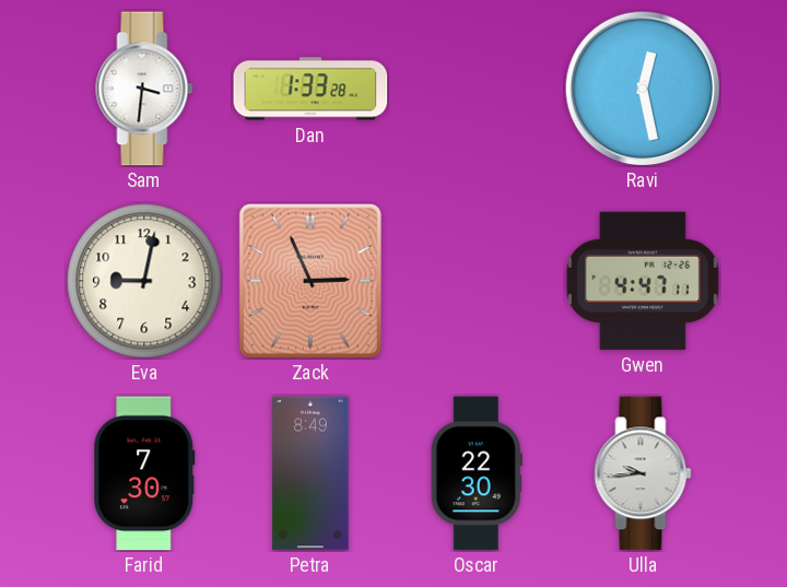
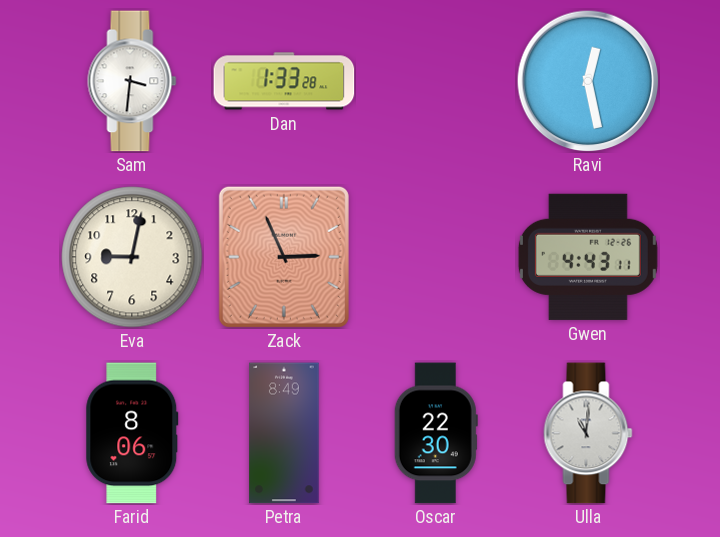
Gwen: 4:47 -> 4:43
Farid: 7:30 -> 8:06
Ulla: 9:44 -> 11:01
